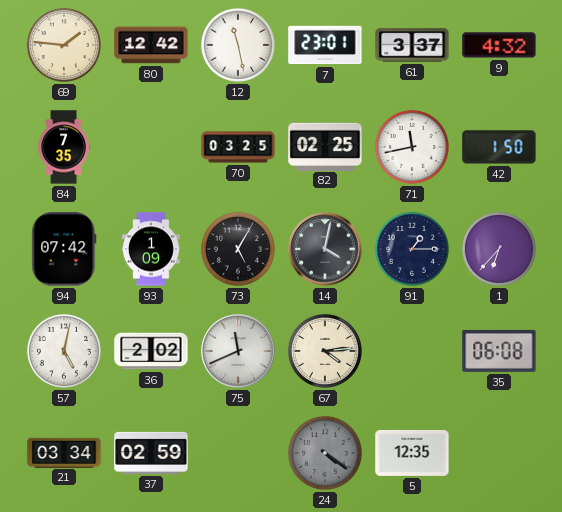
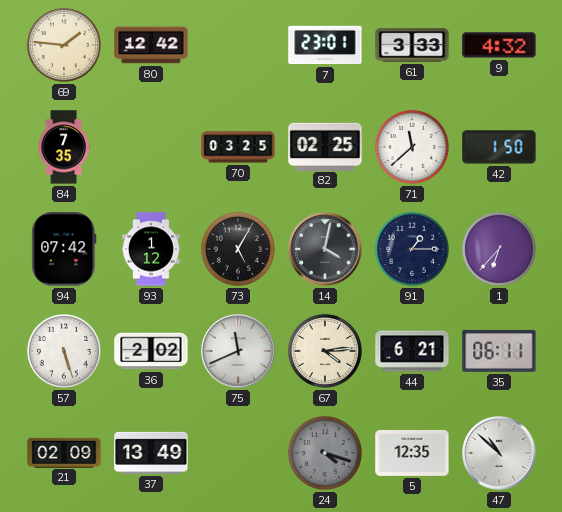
12: 11:28 -> none
61: 3:37 -> 3:33
71: 11:43 -> 11:38
93: 1:09 -> 1:12
57: 5:02 -> 5:27
44: none -> 6:21
35: 06:08 -> 06:11
21: 03:34 -> 02:09
37: 02:59 -> 13:49
24: 4:21 -> 4:18
47: none -> 10:52
